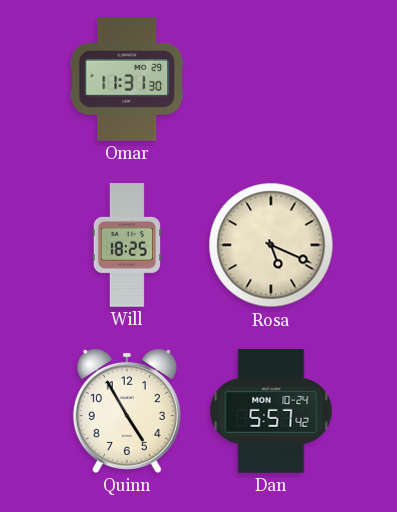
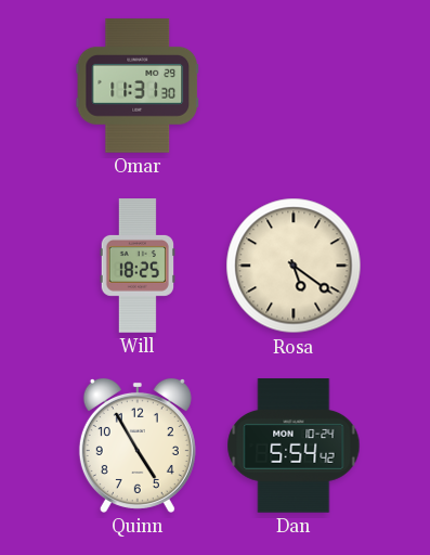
Rosa: 5:19 -> 5:21
Dan: 5:57 -> 5:54
